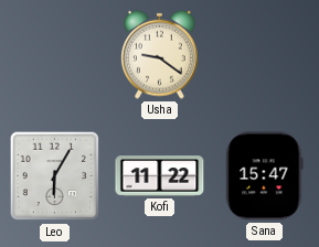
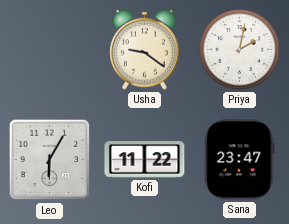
Priya: none -> 2:02
Sana: 15:47 -> 23:47
